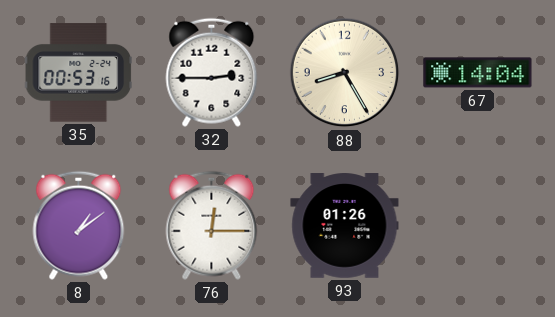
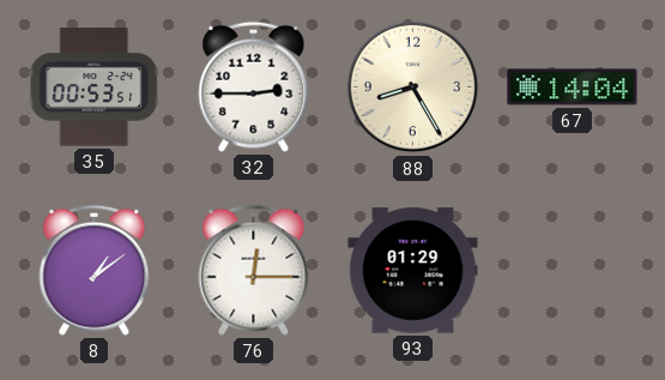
35: 00:53:16 -> 00:53:51
93: 01:26 -> 01:29
